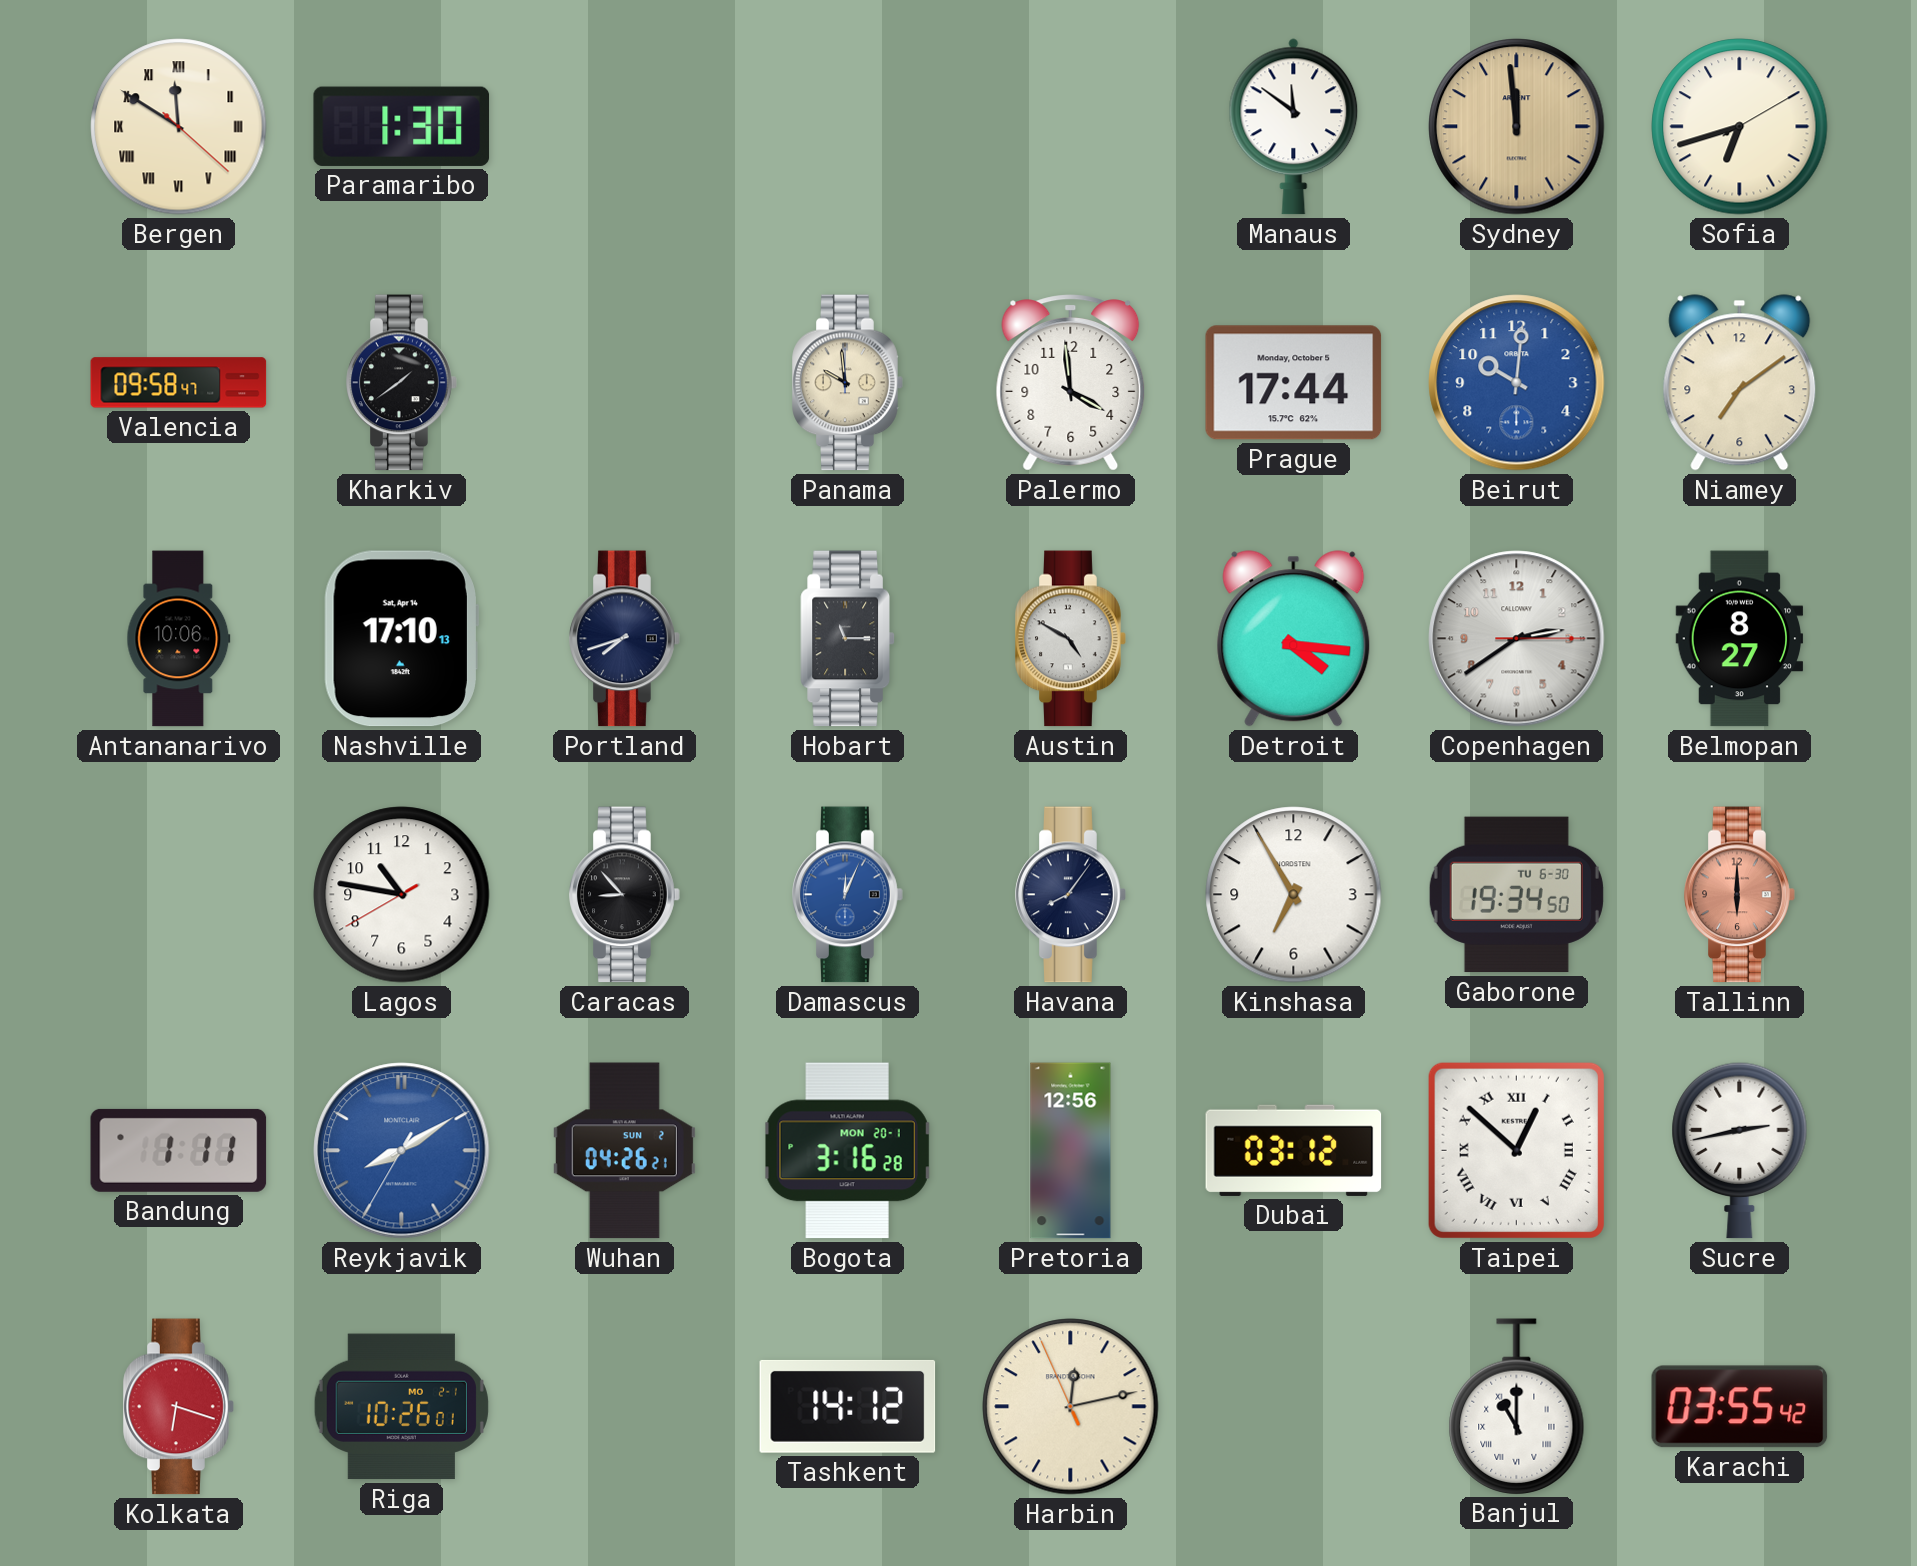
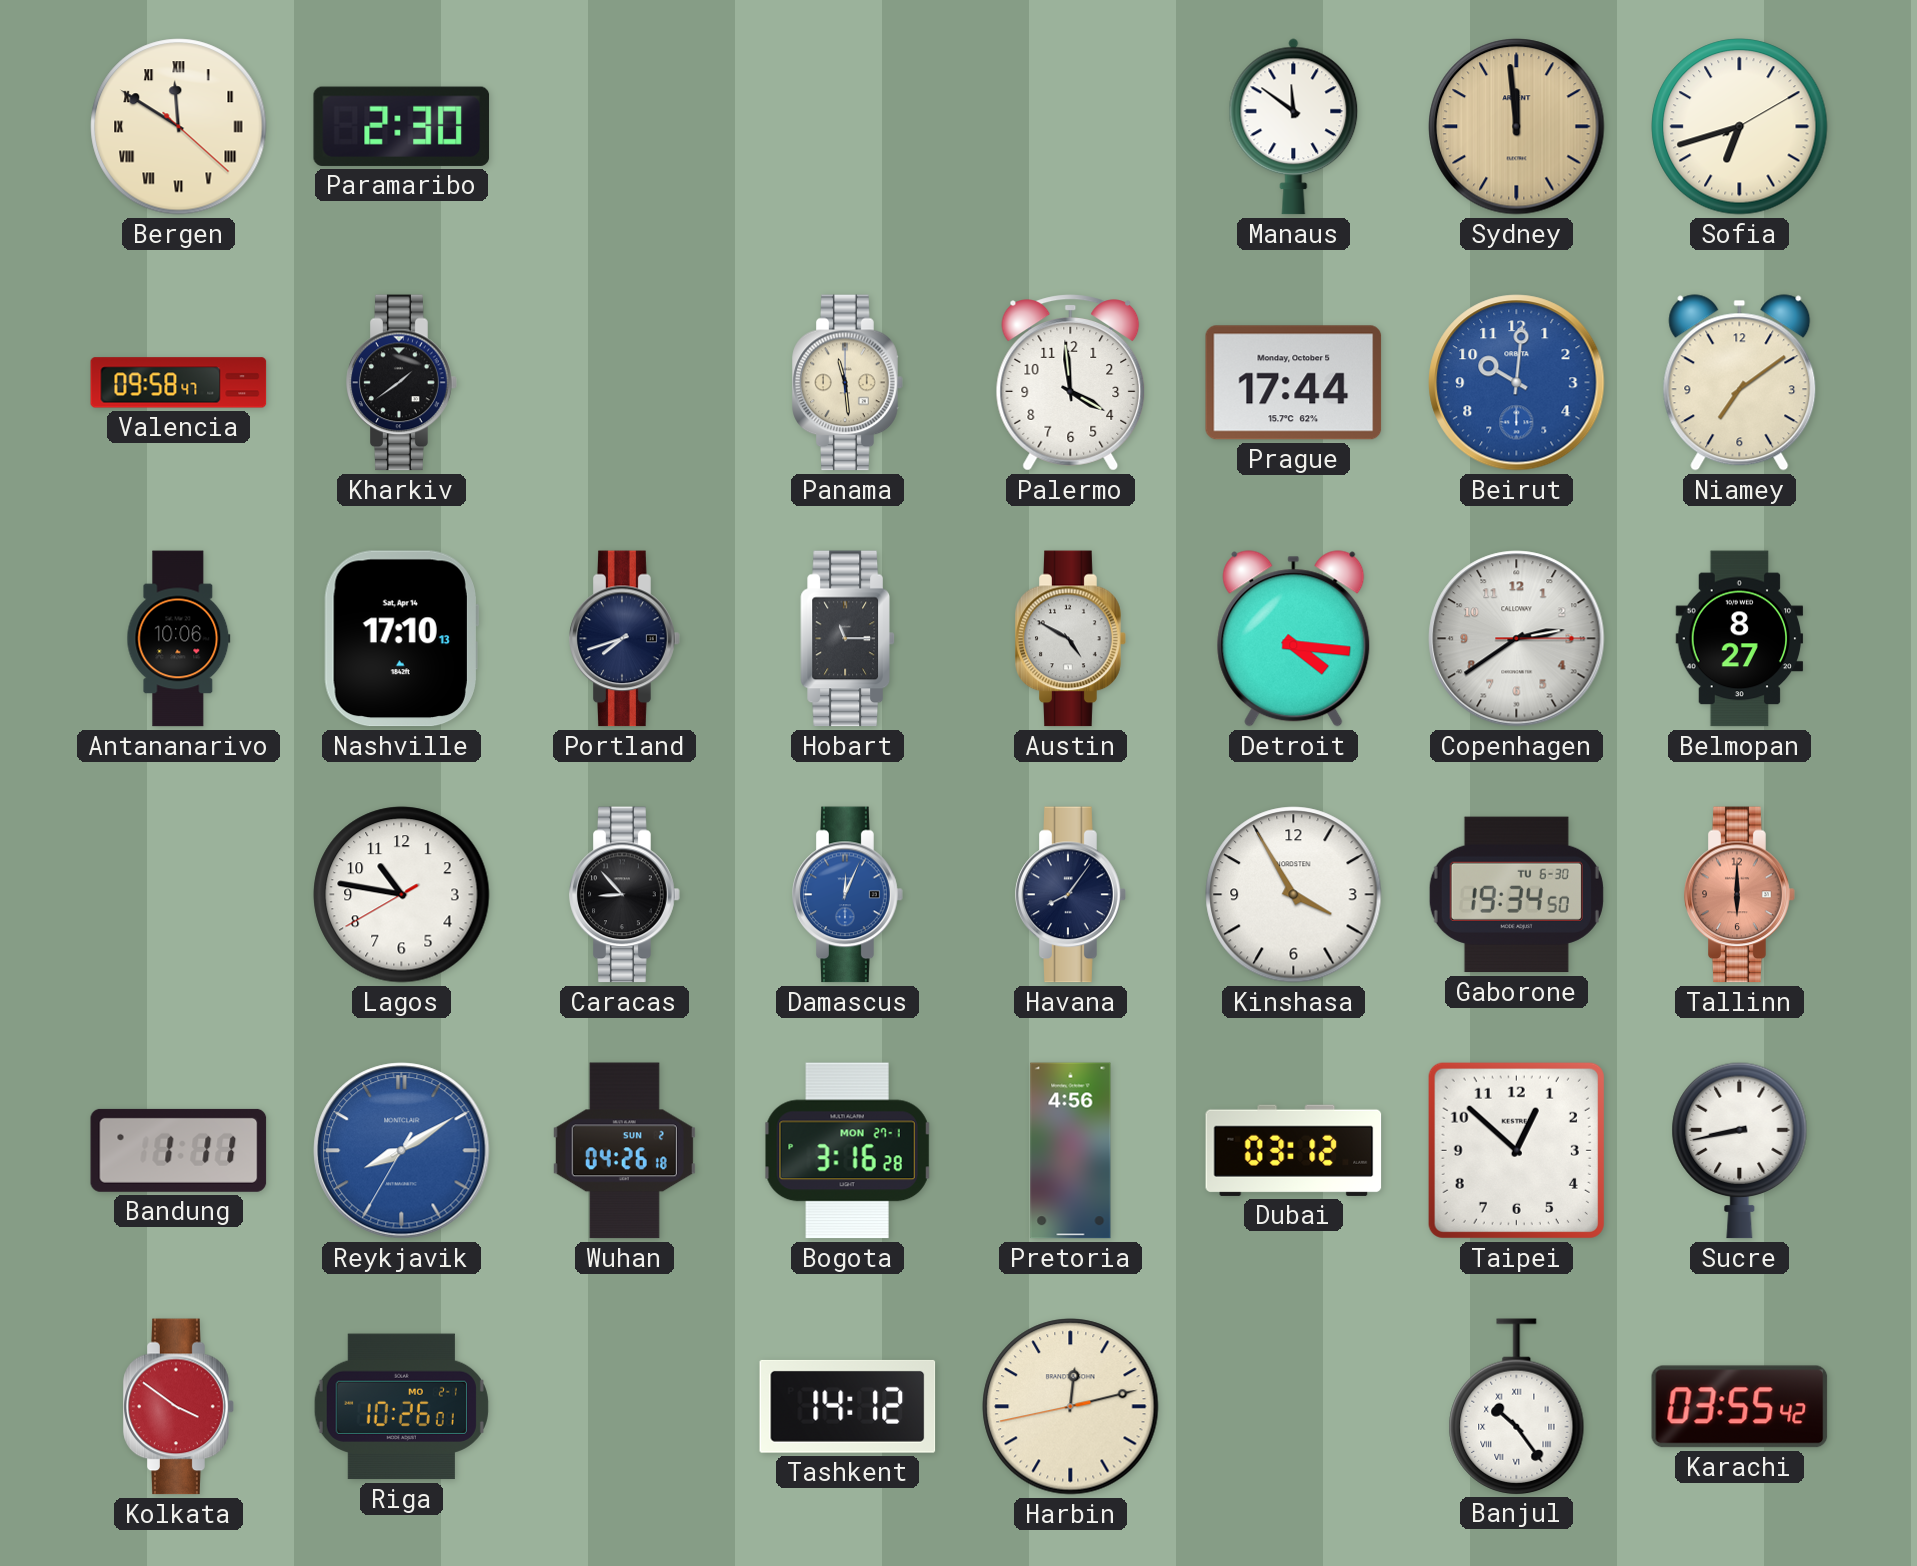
Paramaribo: 1:30 -> 2:30
Panama: 9:59 -> 11:29
Kinshasa: 6:55 -> 3:55
Wuhan: 04:26:21 -> 04:26:18
Bogota date: MON 20-1 -> MON 27-1
Pretoria: 12:56 -> 4:56
Taipei numerals: Roman -> Arabic
Sucre: 2:43 -> 8:43
Kolkata: 6:18 -> 3:51
Harbin: 12:12:56 -> 12:12:43
Banjul: 11:00 -> 10:24
